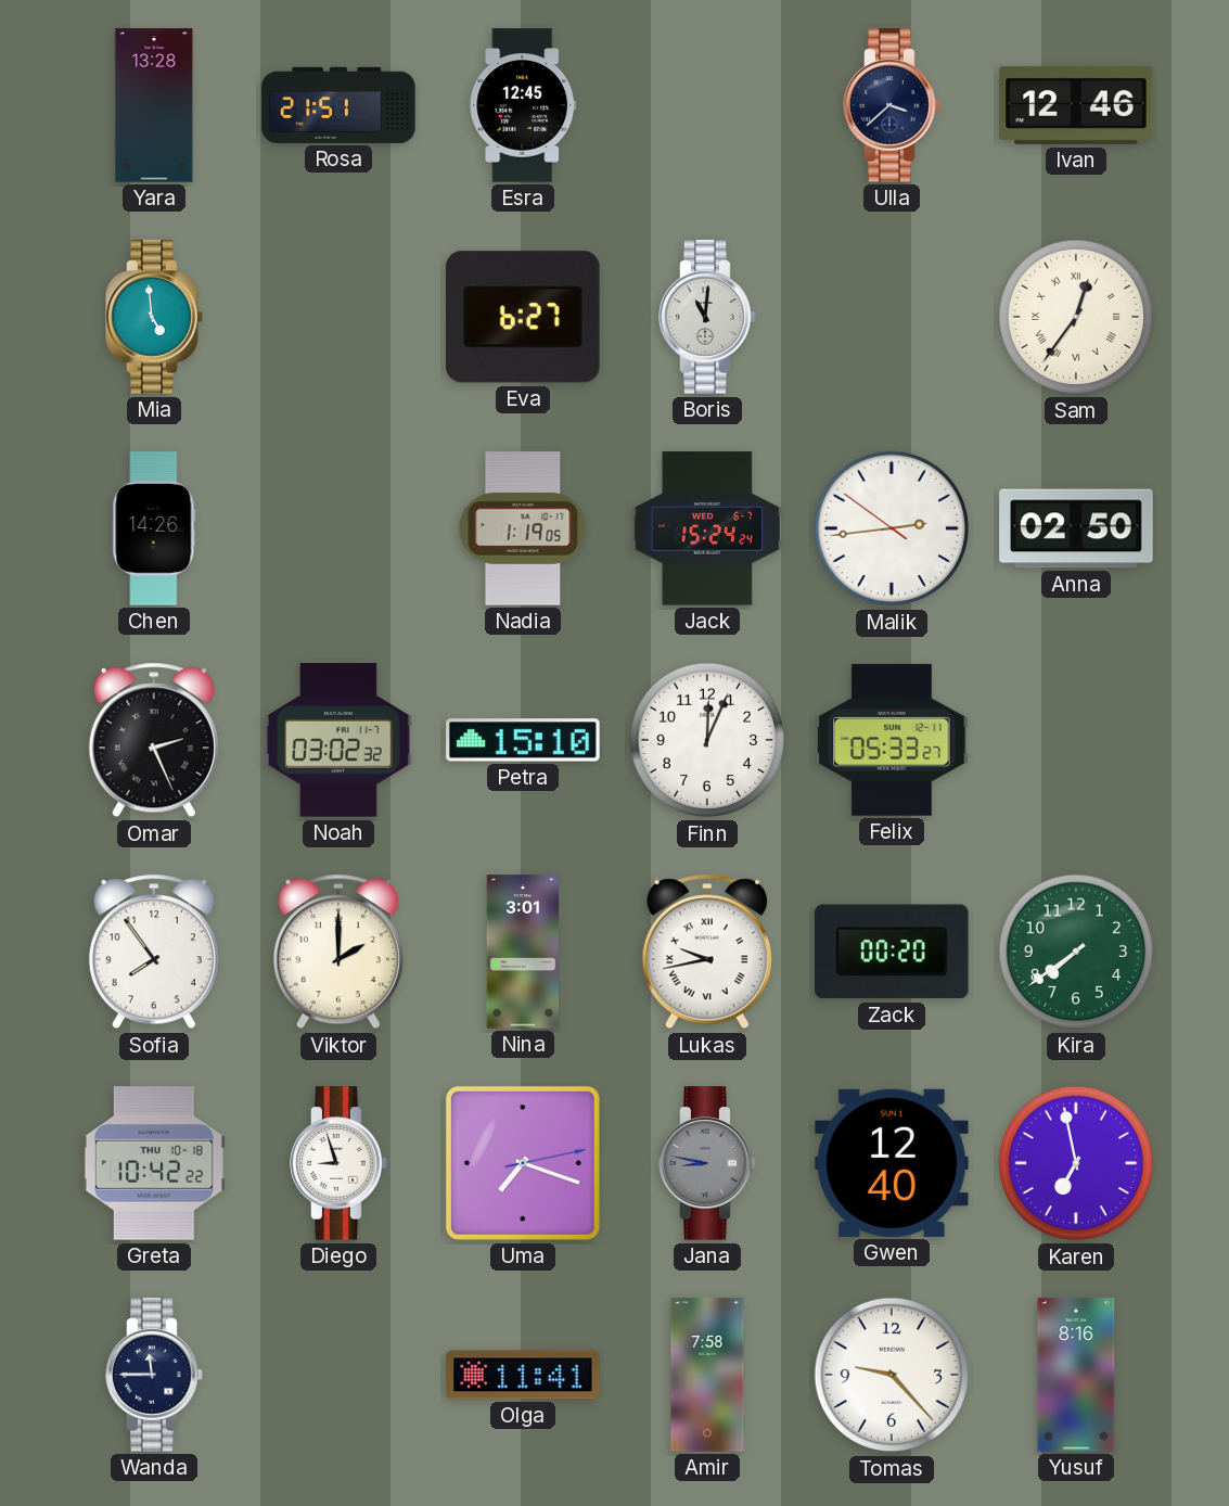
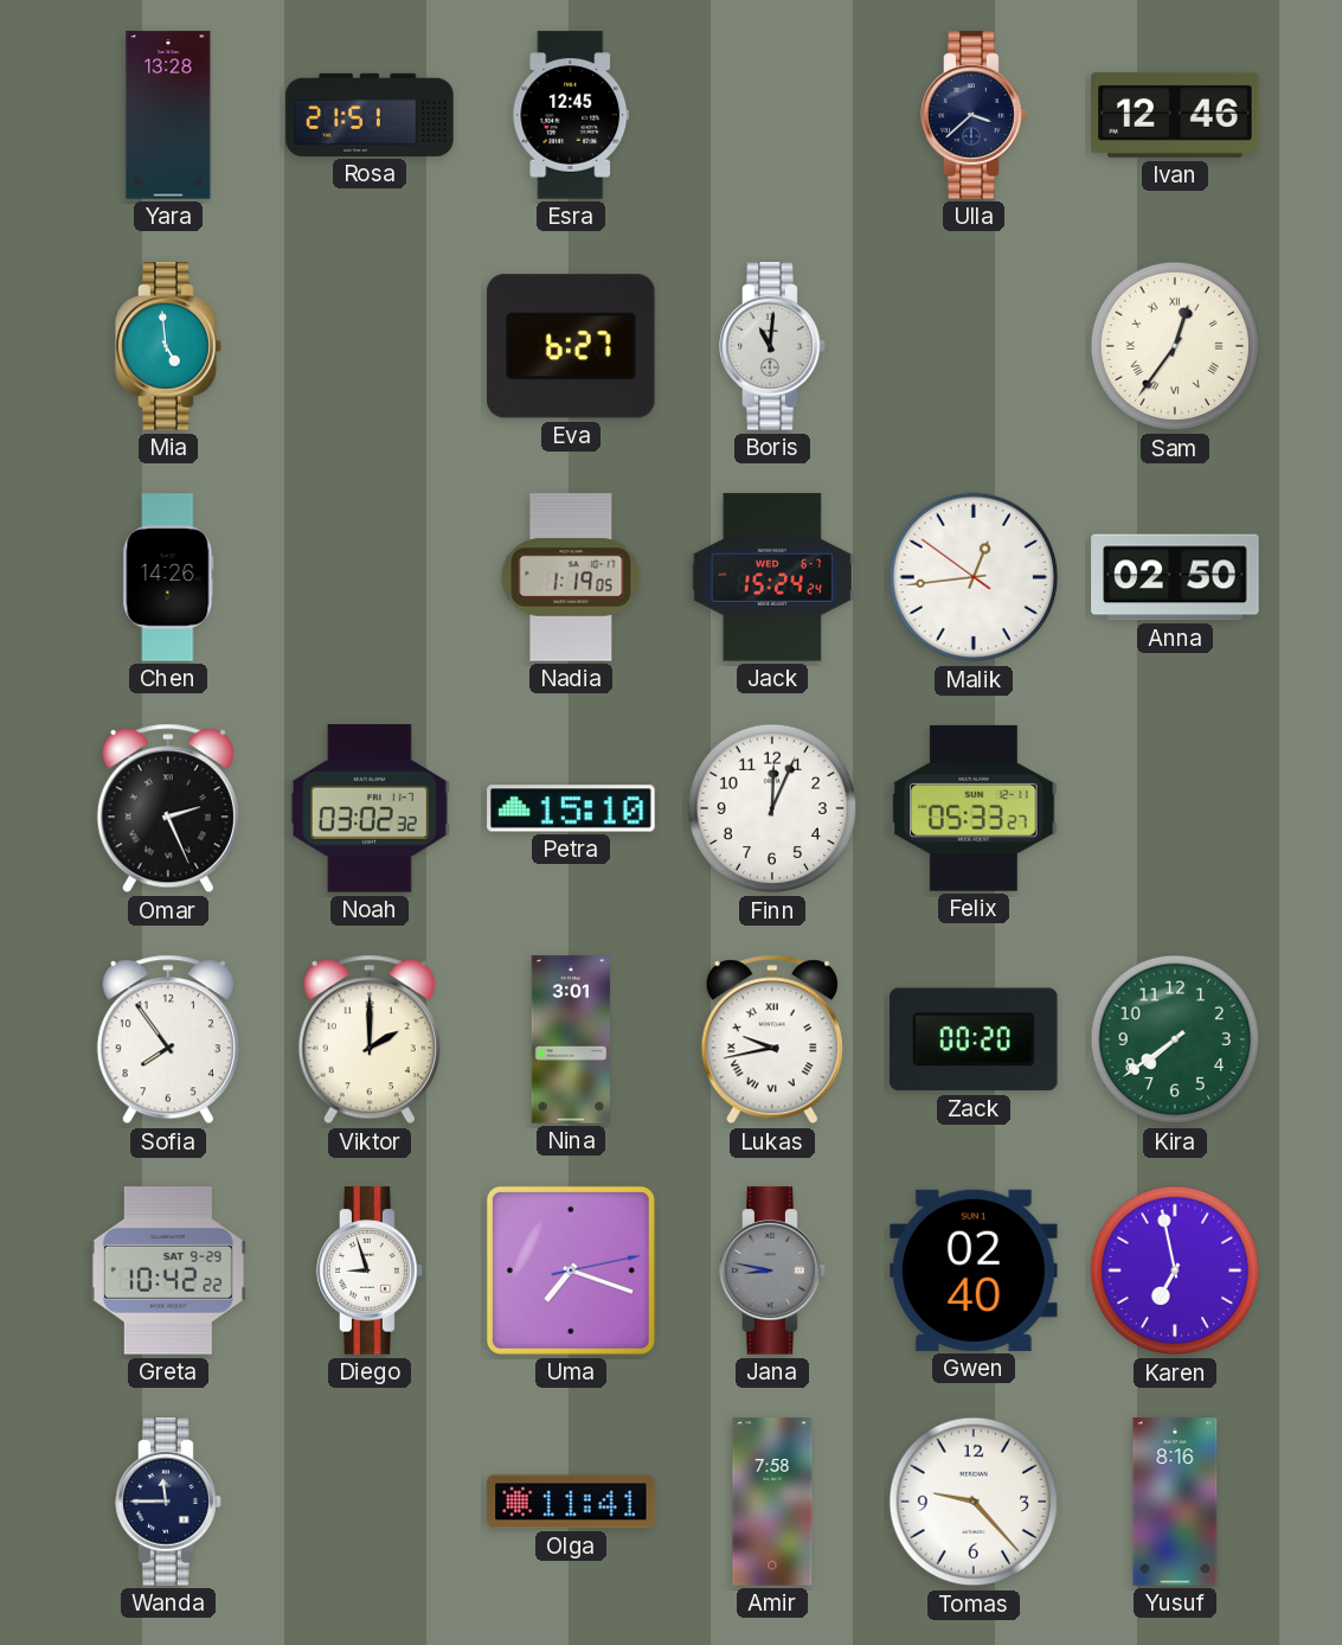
Malik: 2:43 -> 12:43
Greta date: THU 10-18 -> SAT 9-29
Gwen: 12:40 -> 02:40
